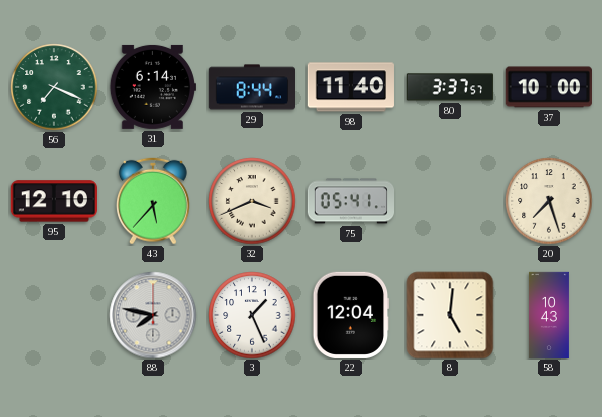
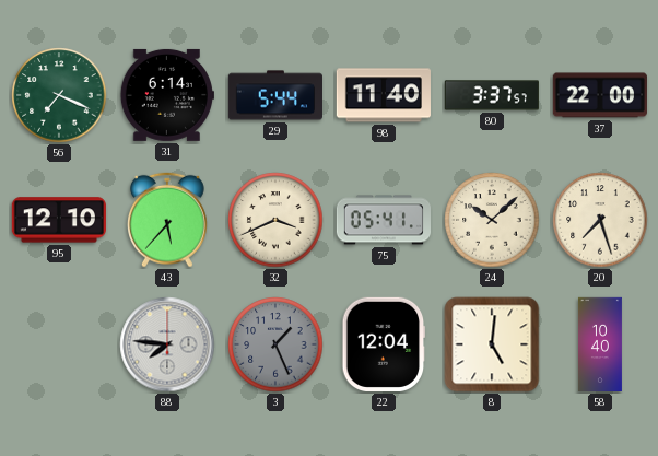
29: 8:44 -> 5:44
37: 10:00 -> 22:00
24: none -> 10:08
88: 7:47 -> 7:46
3 dial: white -> grey
58: 10:43 -> 10:40
